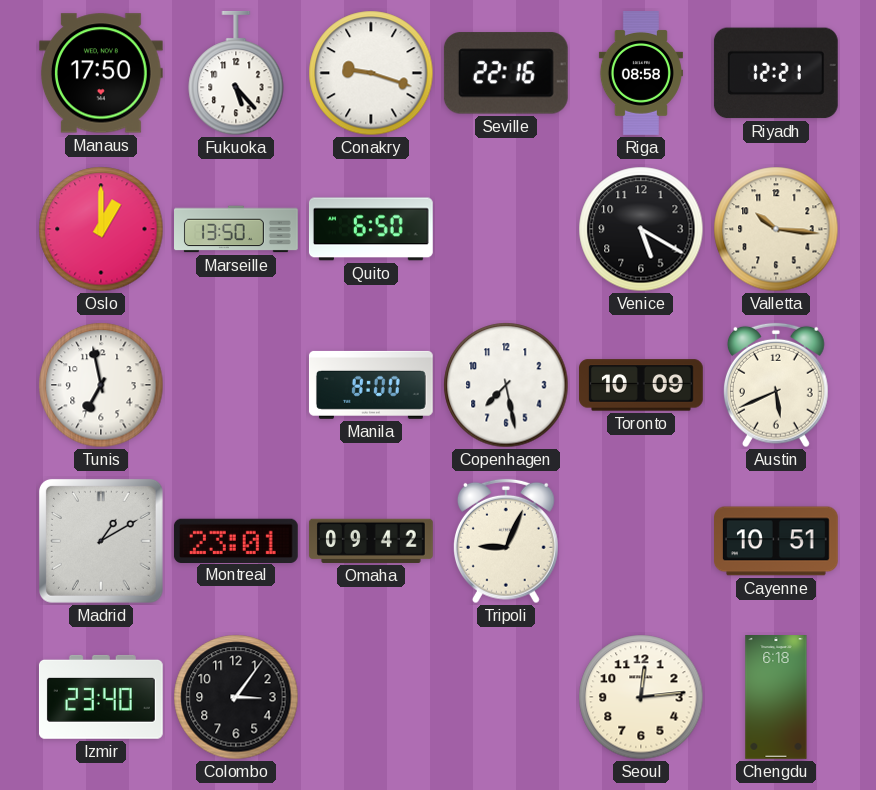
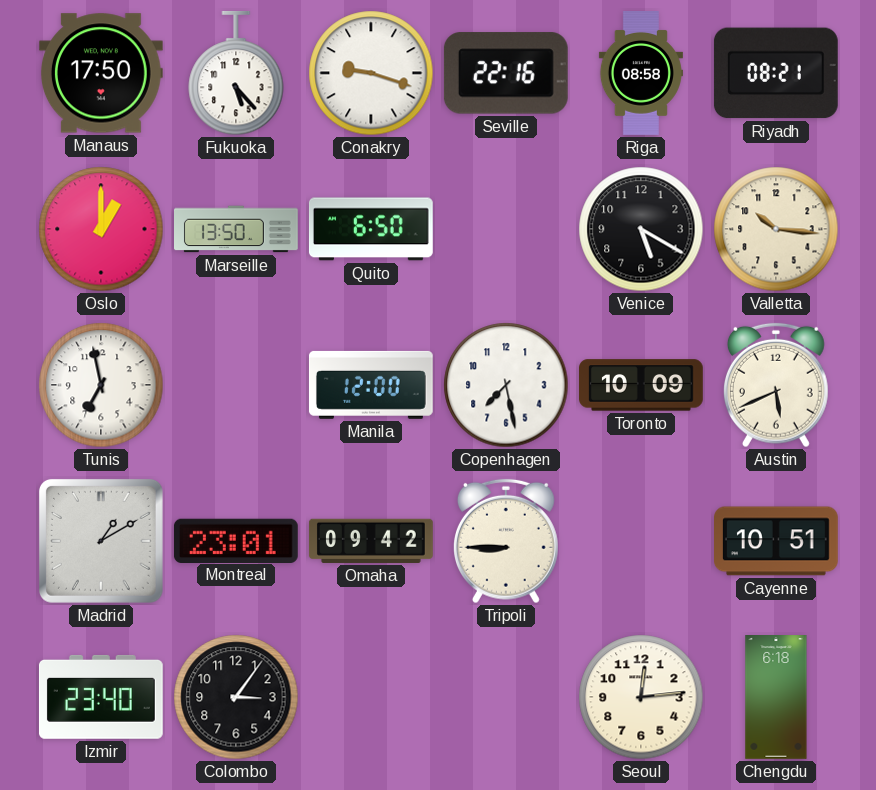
Riyadh: 12:21 -> 08:21
Manila: 8:00 -> 12:00
Tripoli: 9:04 -> 8:45
